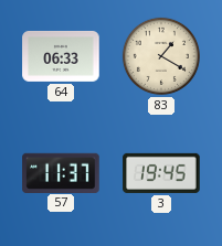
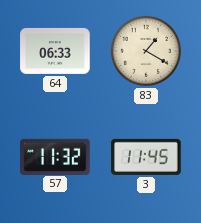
57: 11:37 -> 11:32
3: 19:45 -> 11:45
